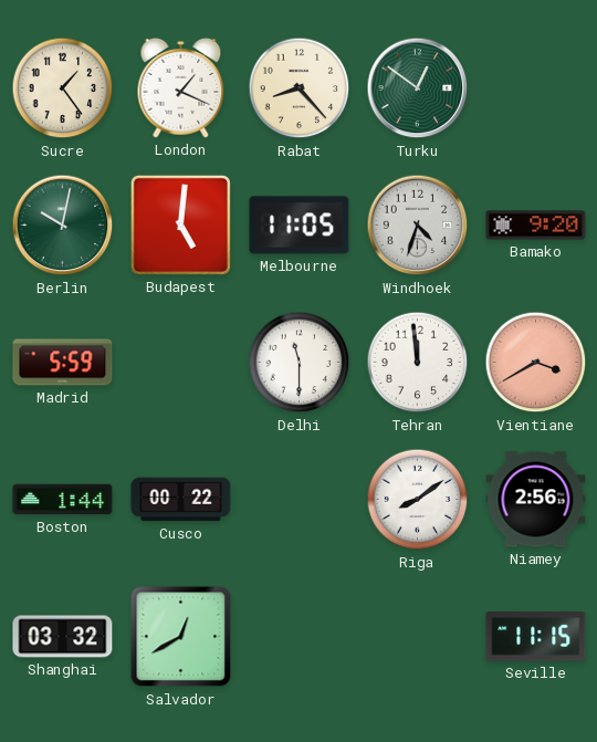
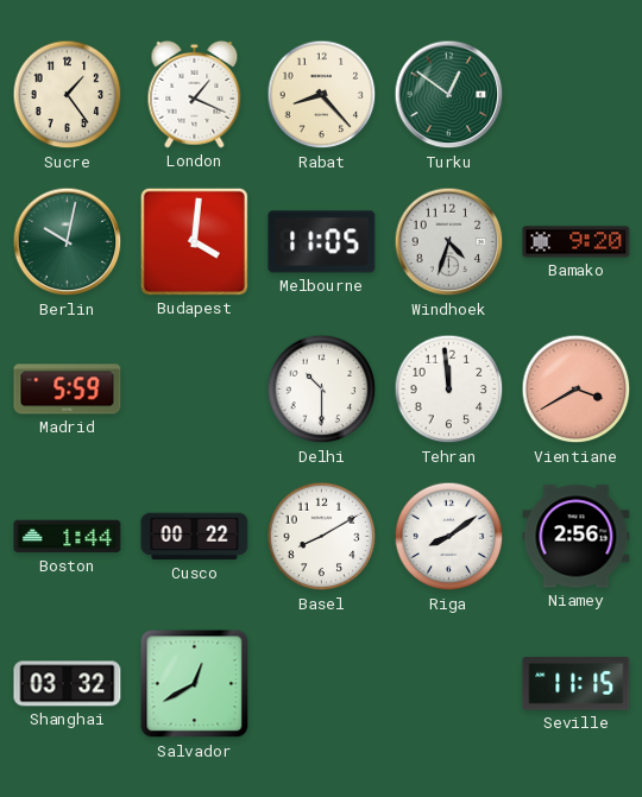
Budapest: 5:01 -> 4:01
Delhi: 11:30 -> 10:30
Basel: none -> 8:10
